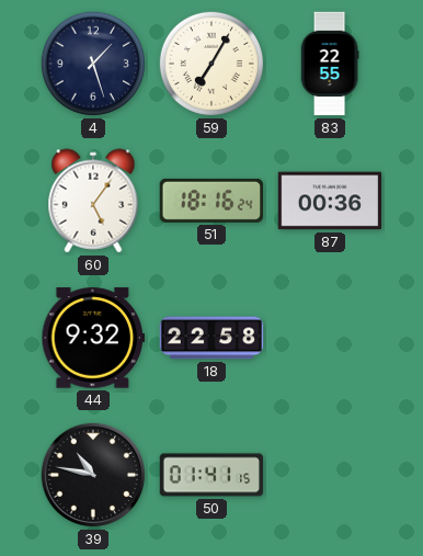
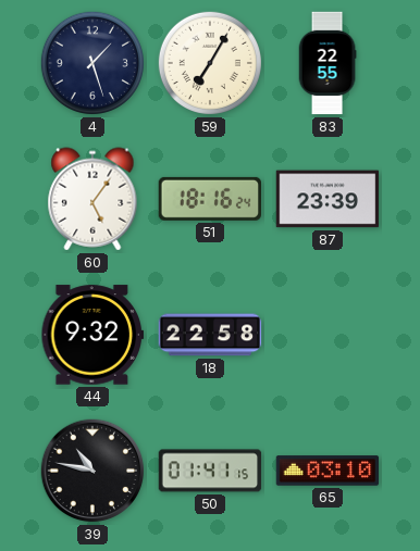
87: 00:36 -> 23:39
65: none -> 03:10
